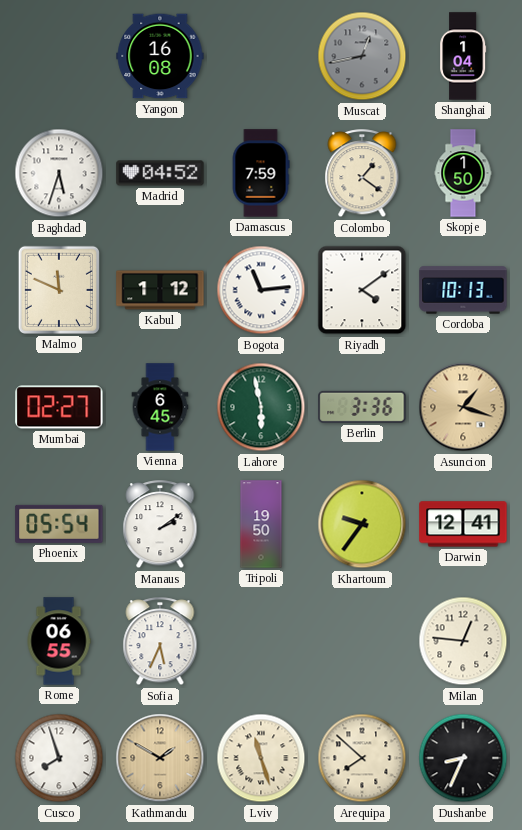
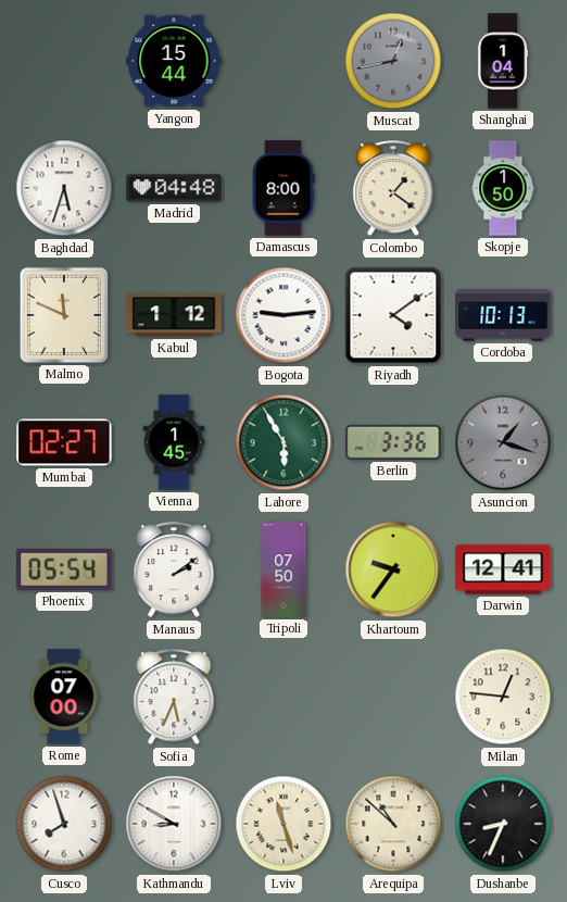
Yangon: 16:08 -> 15:44
Madrid: 04:52 -> 04:48
Damascus: 7:59 -> 8:00
Bogota: 11:14 -> 9:14
Vienna: 6:45 -> 1:45
Lahore: 5:58 -> 5:55
Asuncion dial: champagne -> grey
Tripoli: 19:50 -> 07:50
Rome: 06:55 -> 07:00
Kathmandu: 1:50 -> 8:50
Kathmandu dial: champagne -> white
Arequipa: 7:52 -> 10:52
